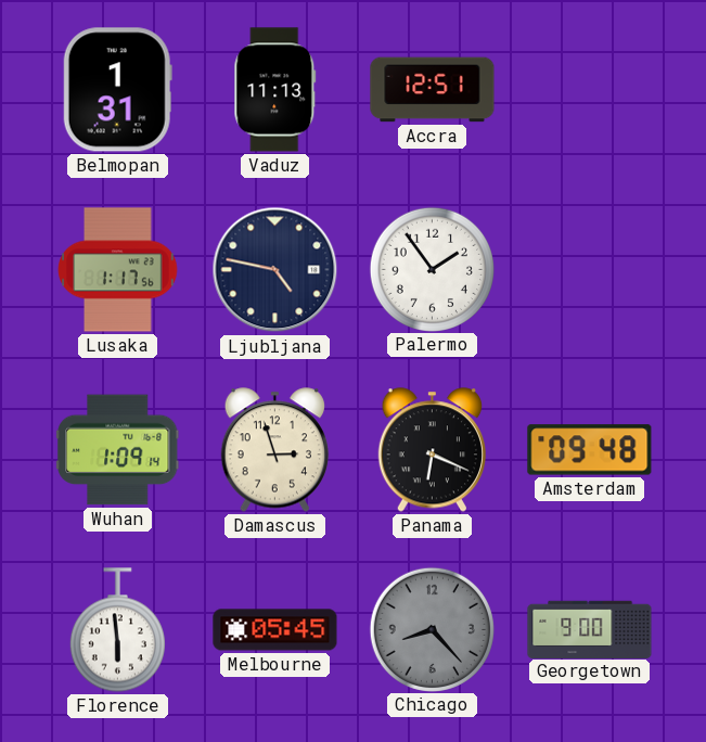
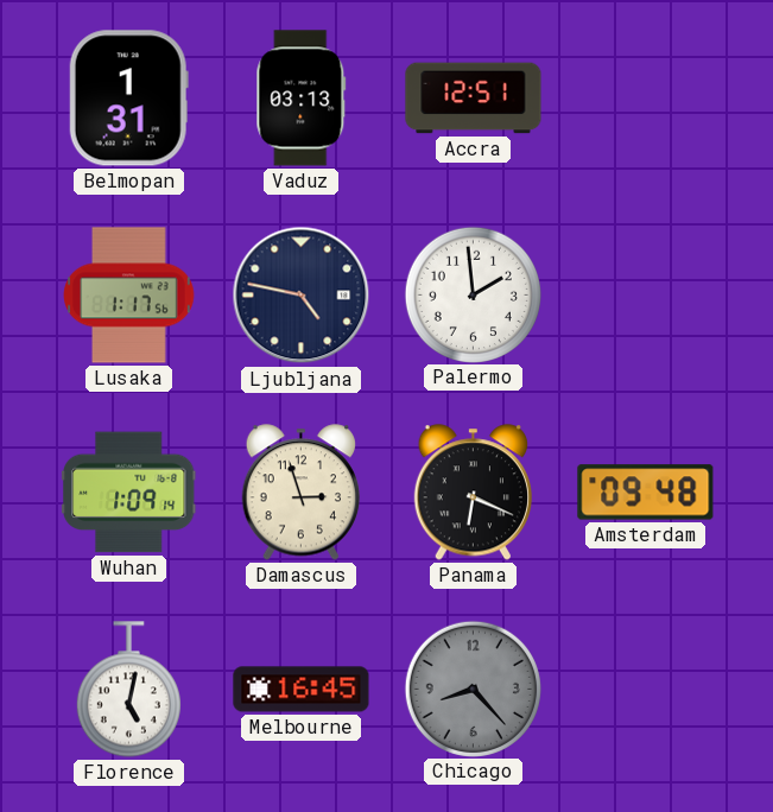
Vaduz: 11:13 -> 03:13
Palermo: 1:54 -> 1:59
Florence: 5:59 -> 5:02
Melbourne: 05:45 -> 16:45
Georgetown: 9:00 -> none
